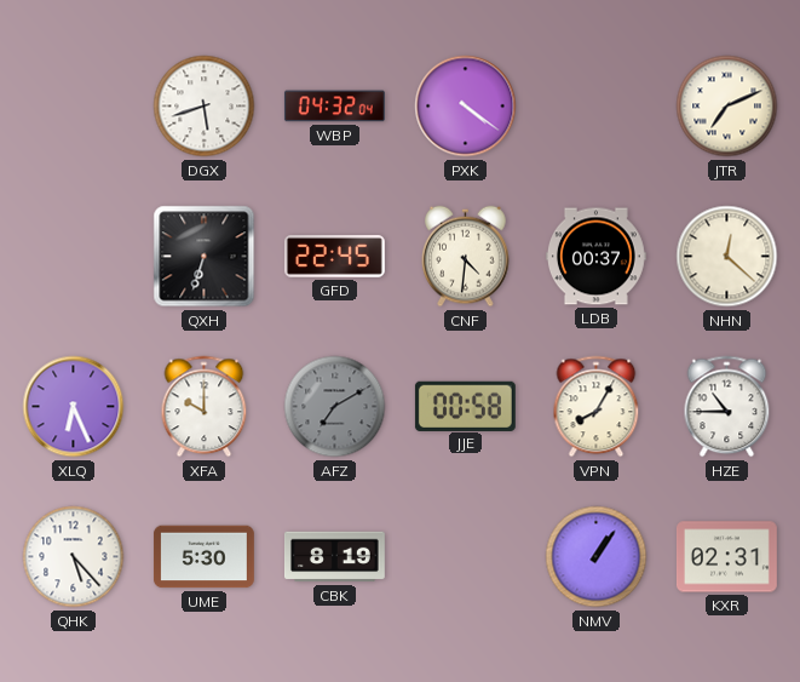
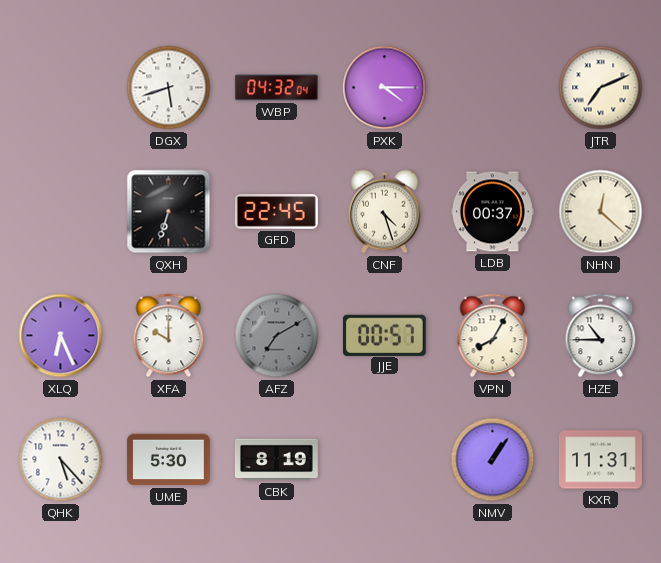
PXK: 4:21 -> 4:15
CNF: 4:31 -> 4:27
JJE: 00:58 -> 00:57
KXR: 02:31 -> 11:31
